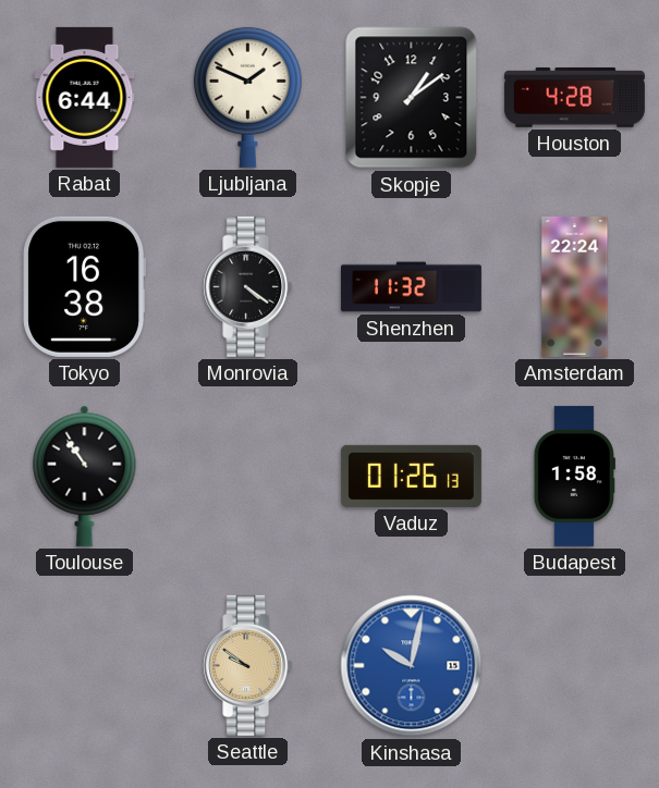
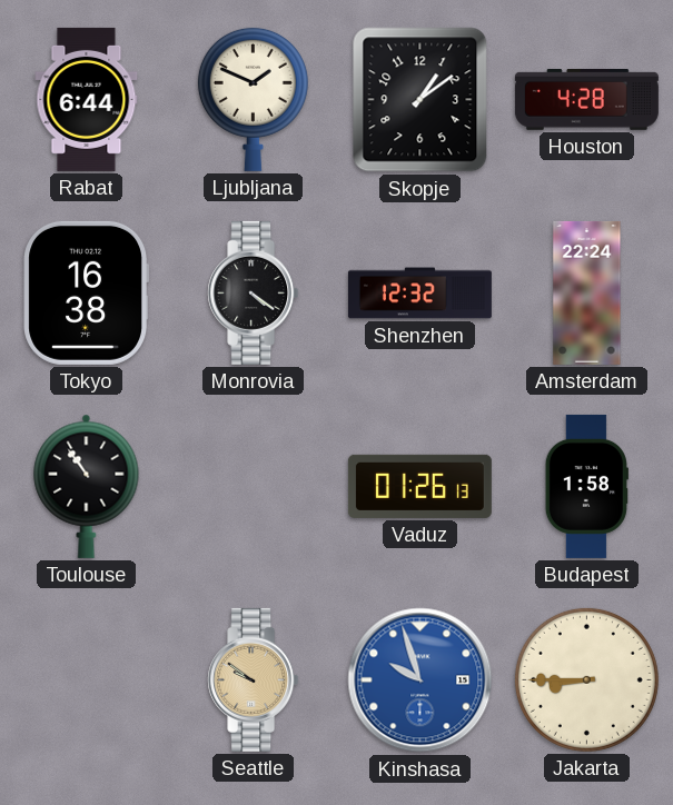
Shenzhen: 11:32 -> 12:32
Kinshasa: 10:02 -> 9:57
Jakarta: none -> 8:45
